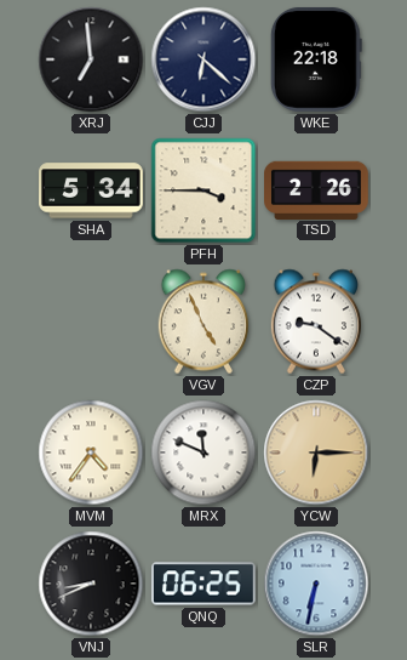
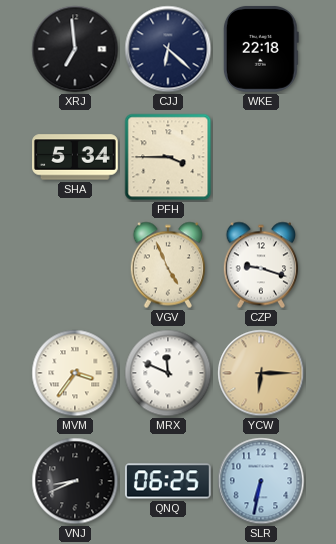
TSD: 2:26 -> none
CZP: 9:21 -> 9:18
MVM: 4:36 -> 3:36
